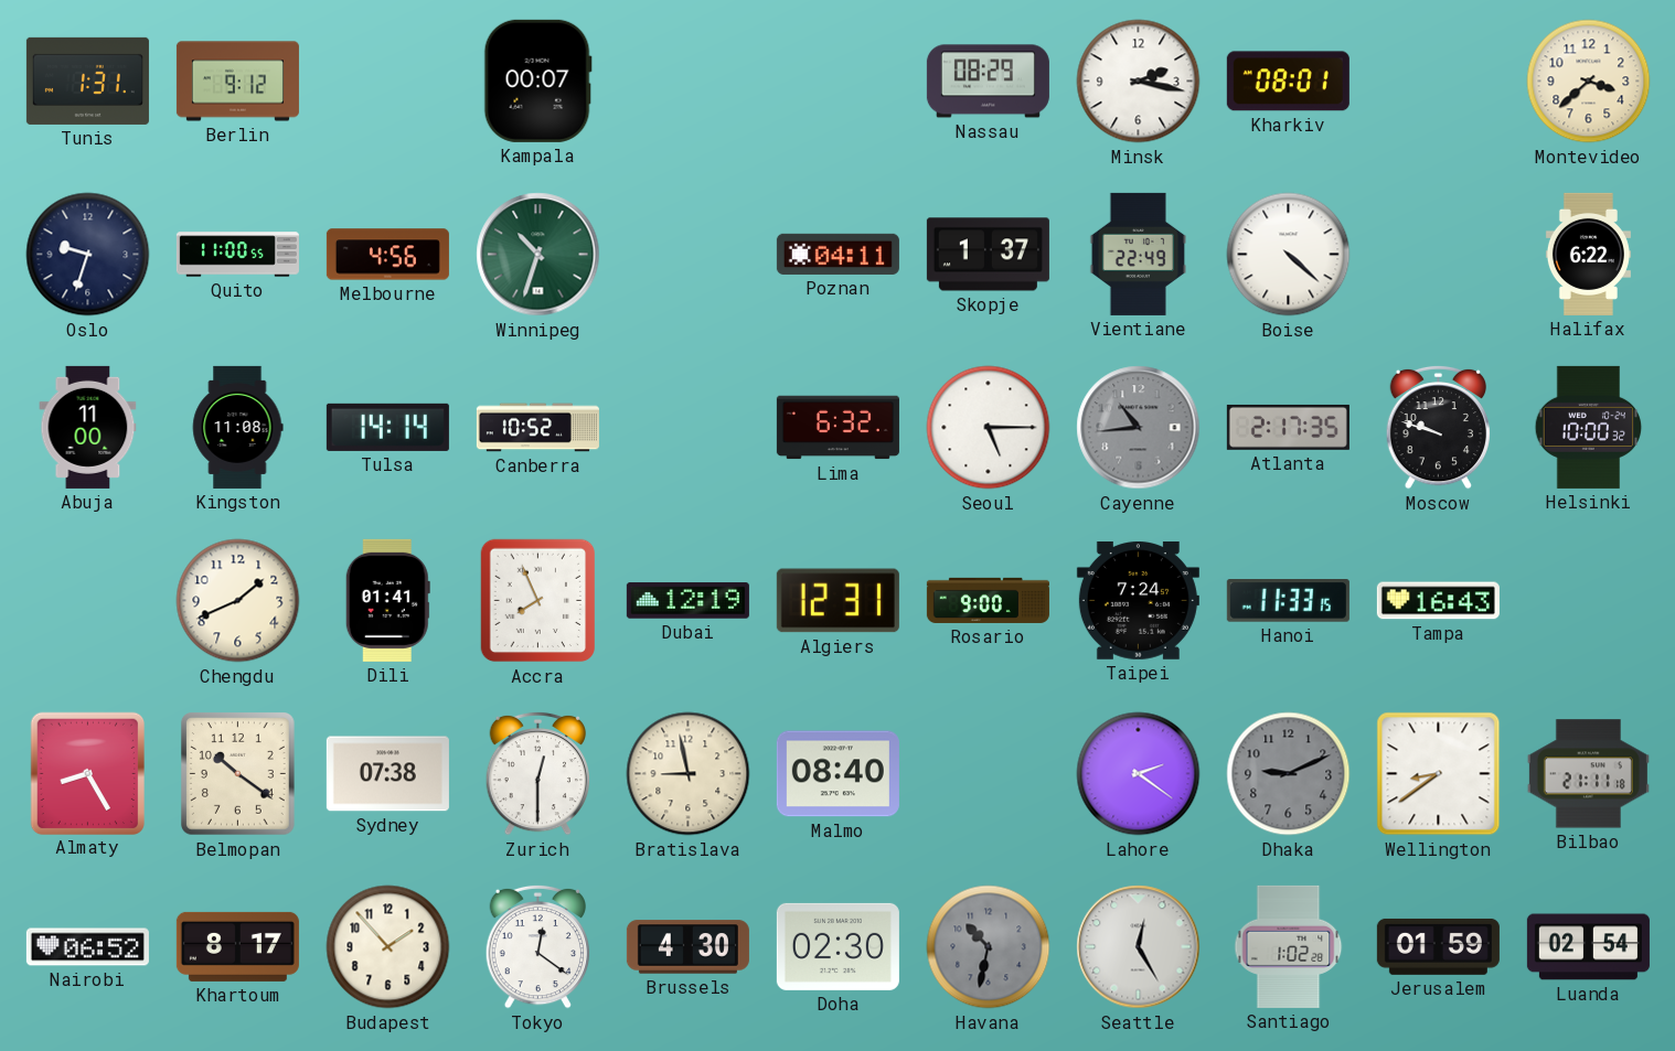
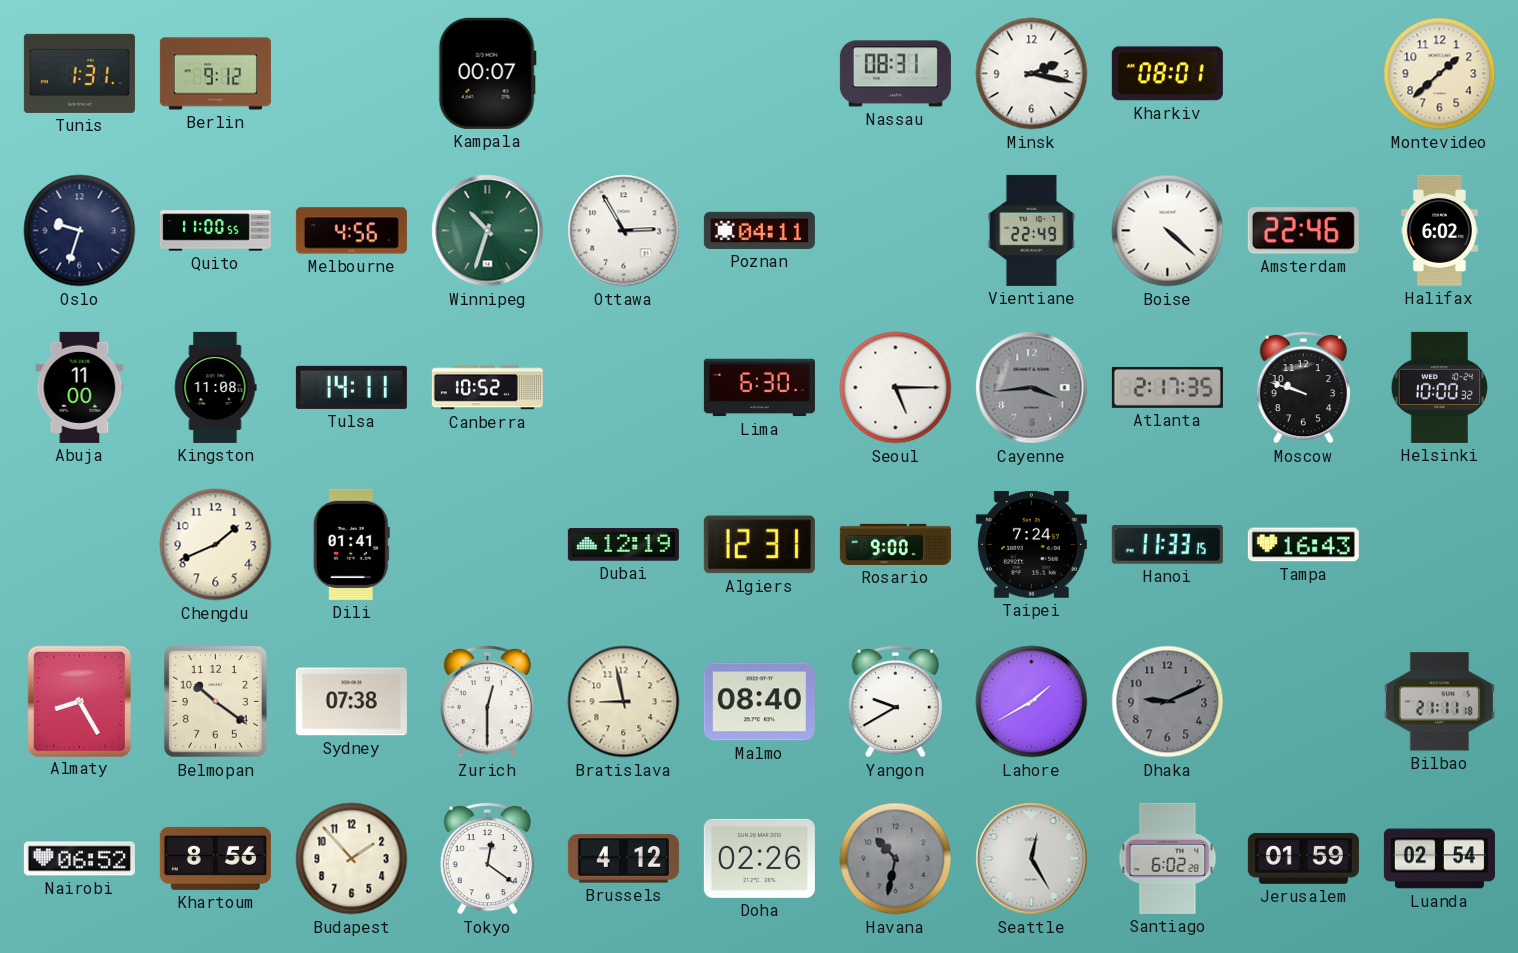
Nassau: 08:29 -> 08:31
Montevideo: 3:38 -> 1:38
Ottawa: none -> 2:55
Skopje: 1:37 -> none
Amsterdam: none -> 22:46
Halifax: 6:22 -> 6:02
Tulsa: 14:14 -> 14:11
Lima: 6:32 -> 6:30
Cayenne: 10:44 -> 3:44
Accra: 7:56 -> none
Yangon: none -> 9:40
Lahore: 2:21 -> 1:40
Wellington: 8:39 -> none
Khartoum: 8:17 -> 8:56
Brussels: 4:30 -> 4:12
Doha: 02:30 -> 02:26
Santiago: 1:02 -> 6:02
